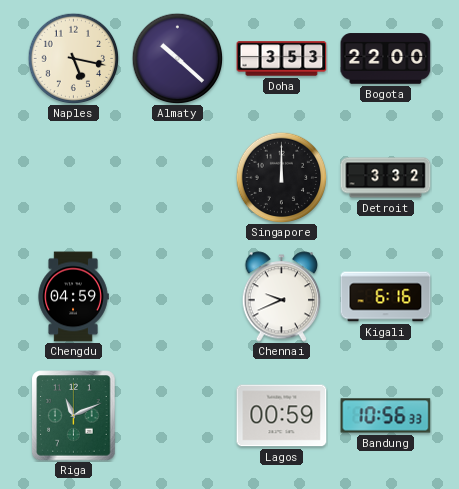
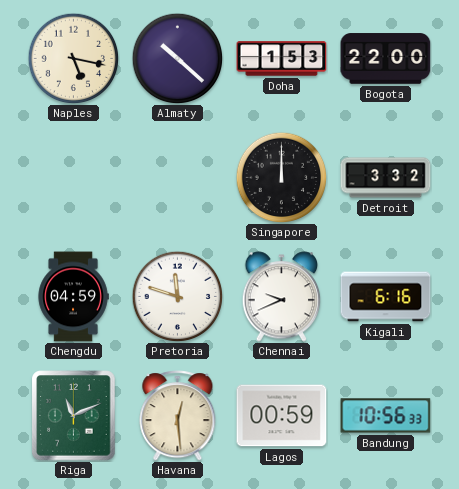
Doha: 3:53 -> 1:53
Pretoria: none -> 11:48
Havana: none -> 12:29
